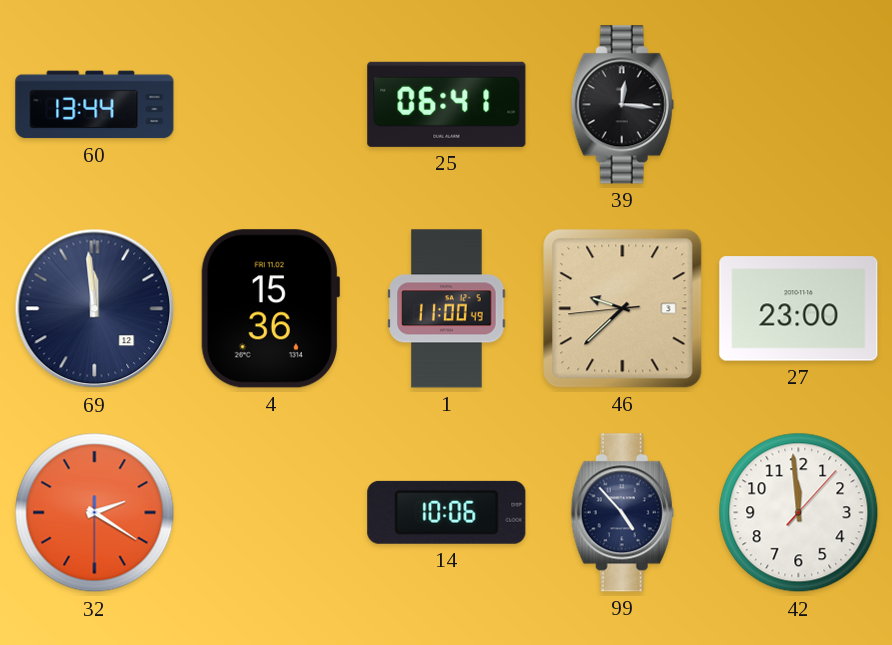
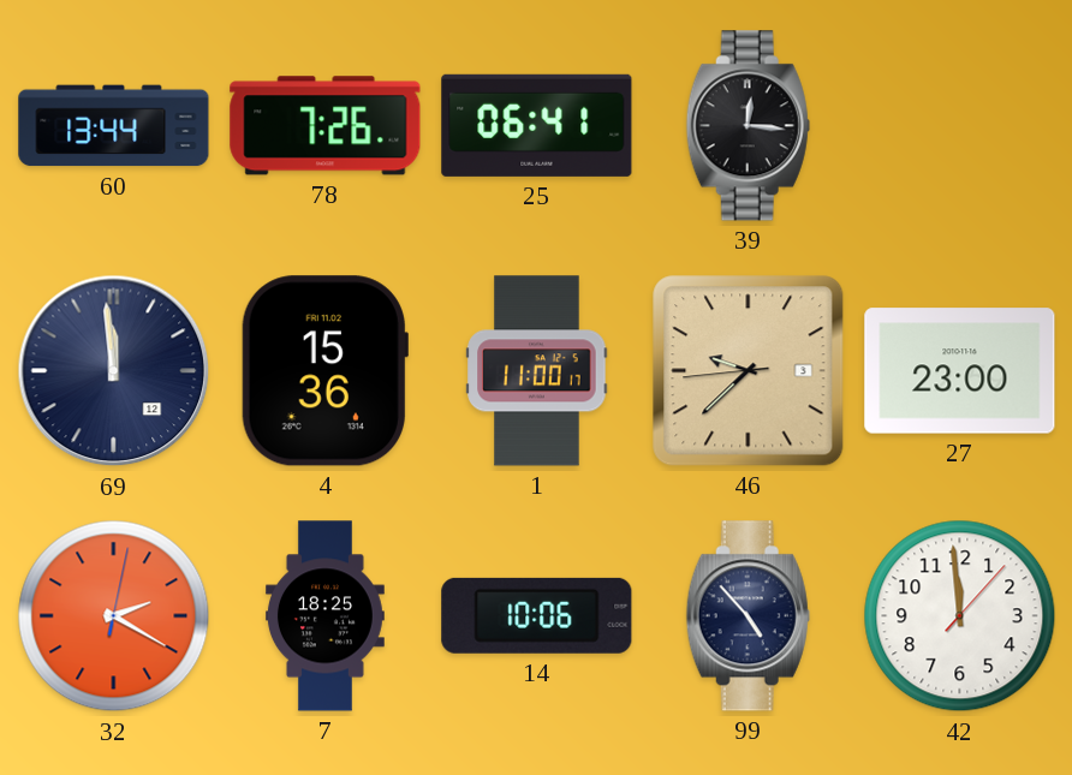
78: none -> 7:26
1: 11:00:49 -> 11:00:17
32: 2:20:30 -> 2:20:02
7: none -> 18:25
